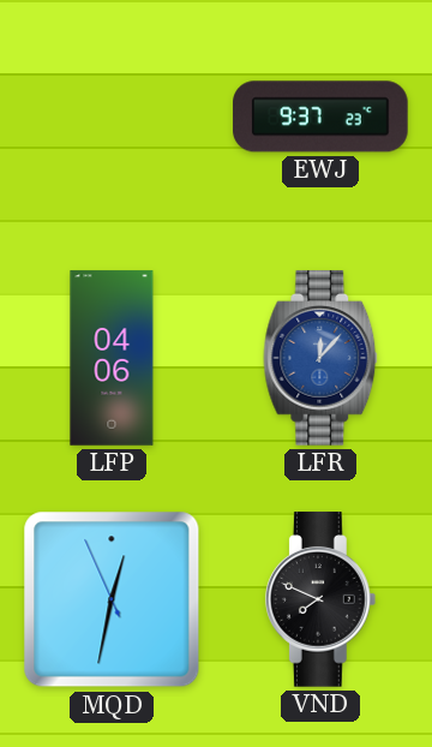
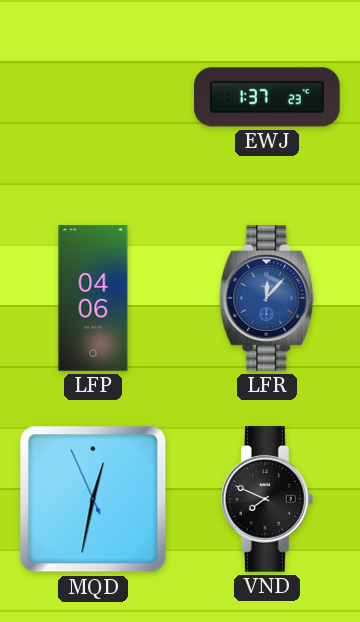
EWJ: 9:37 -> 1:37
